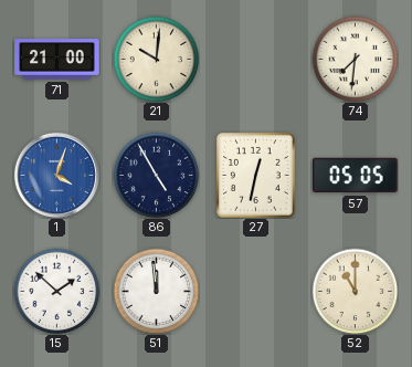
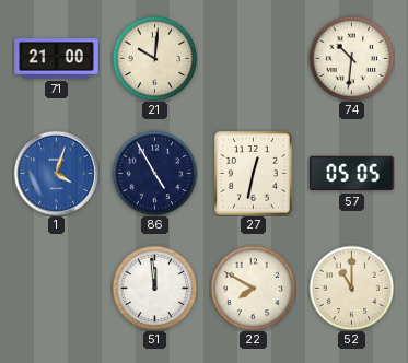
74: 7:31 -> 10:31
15: 1:52 -> none
22: none -> 7:50
